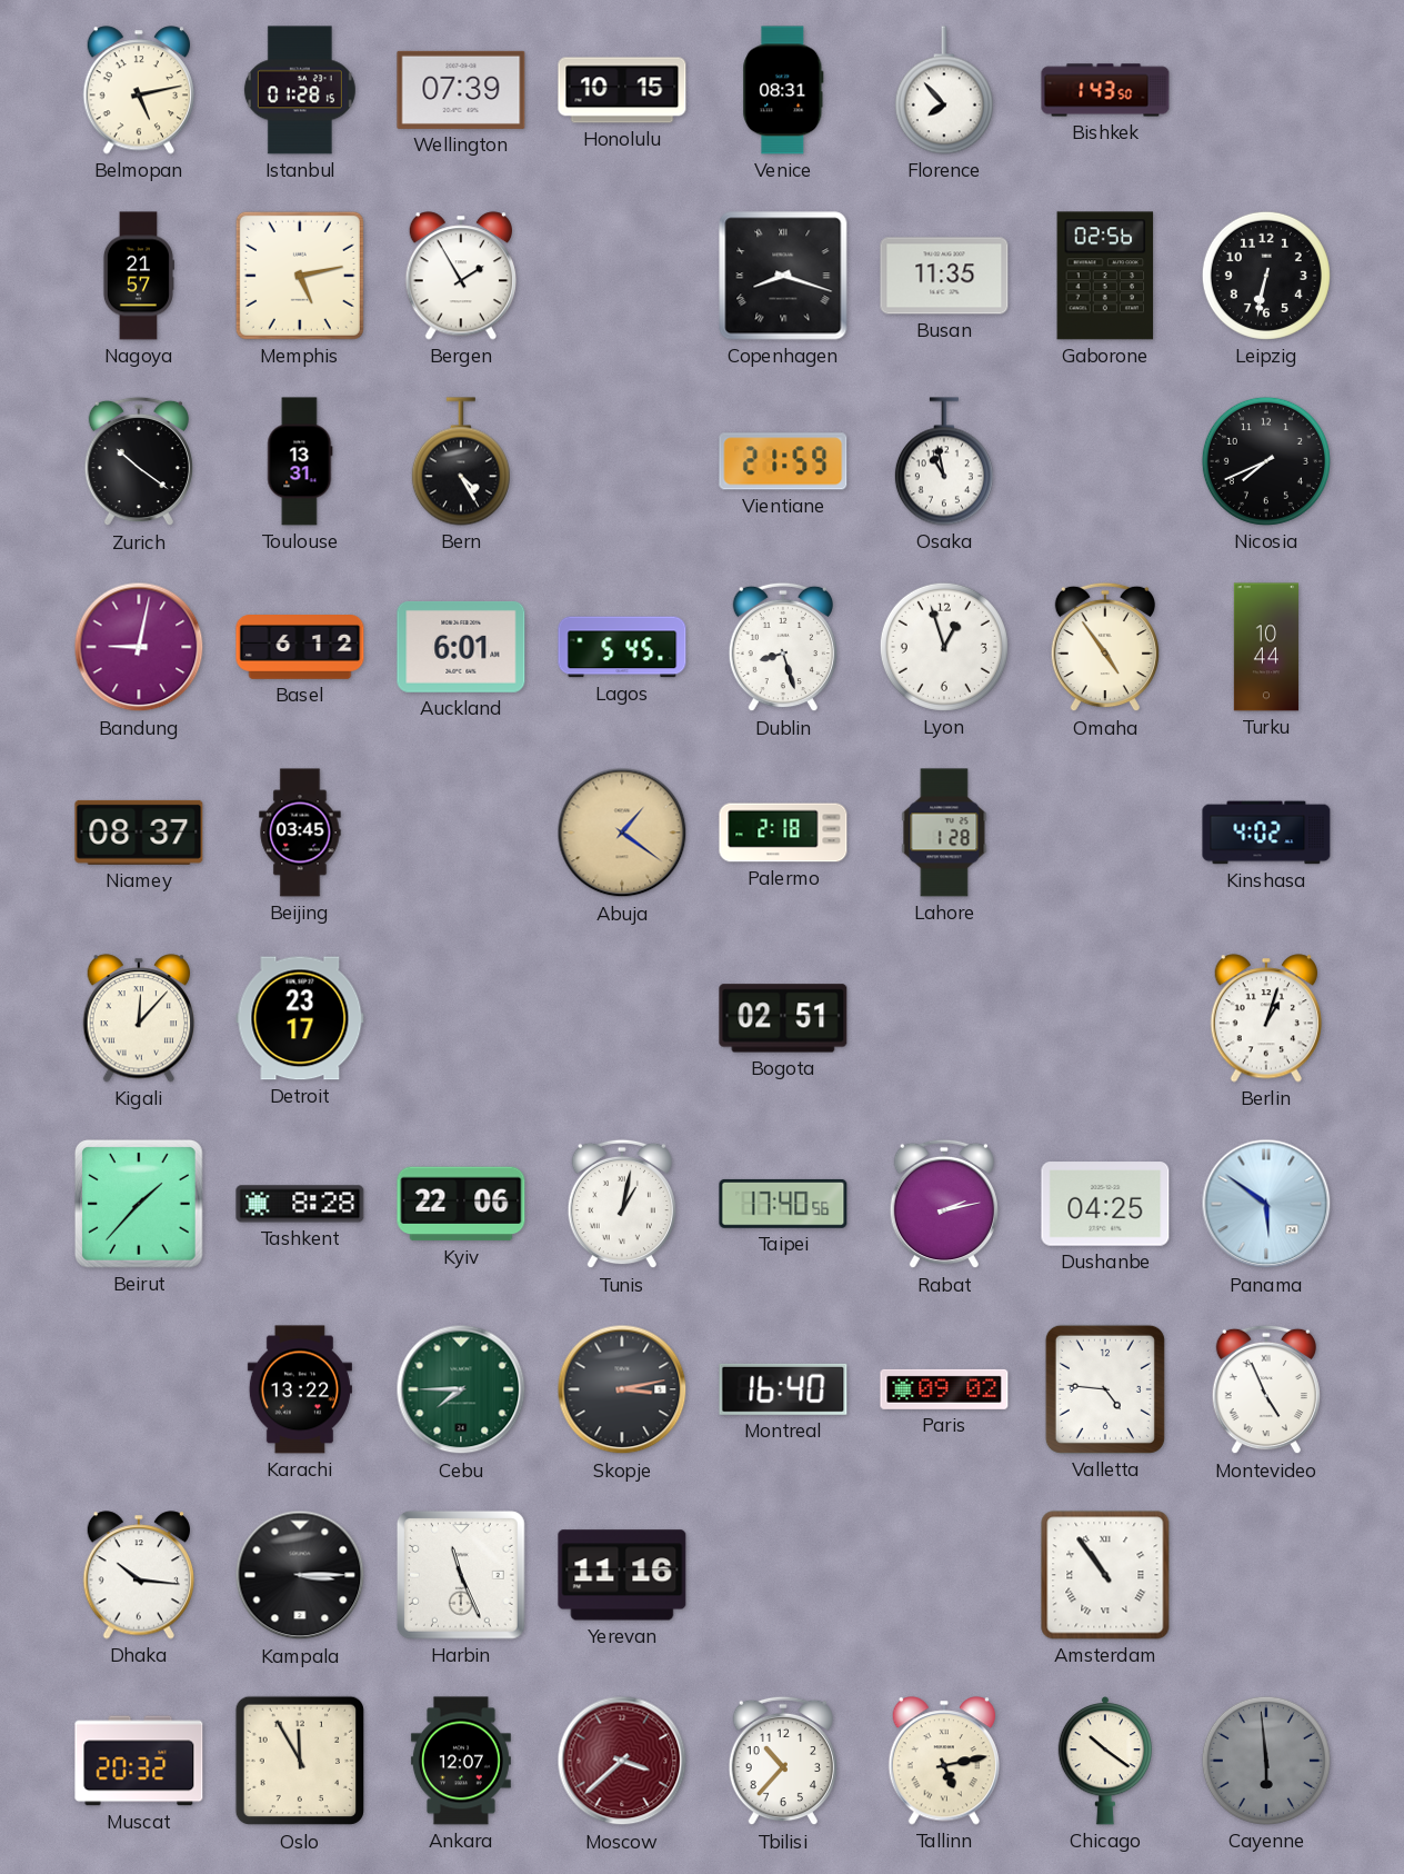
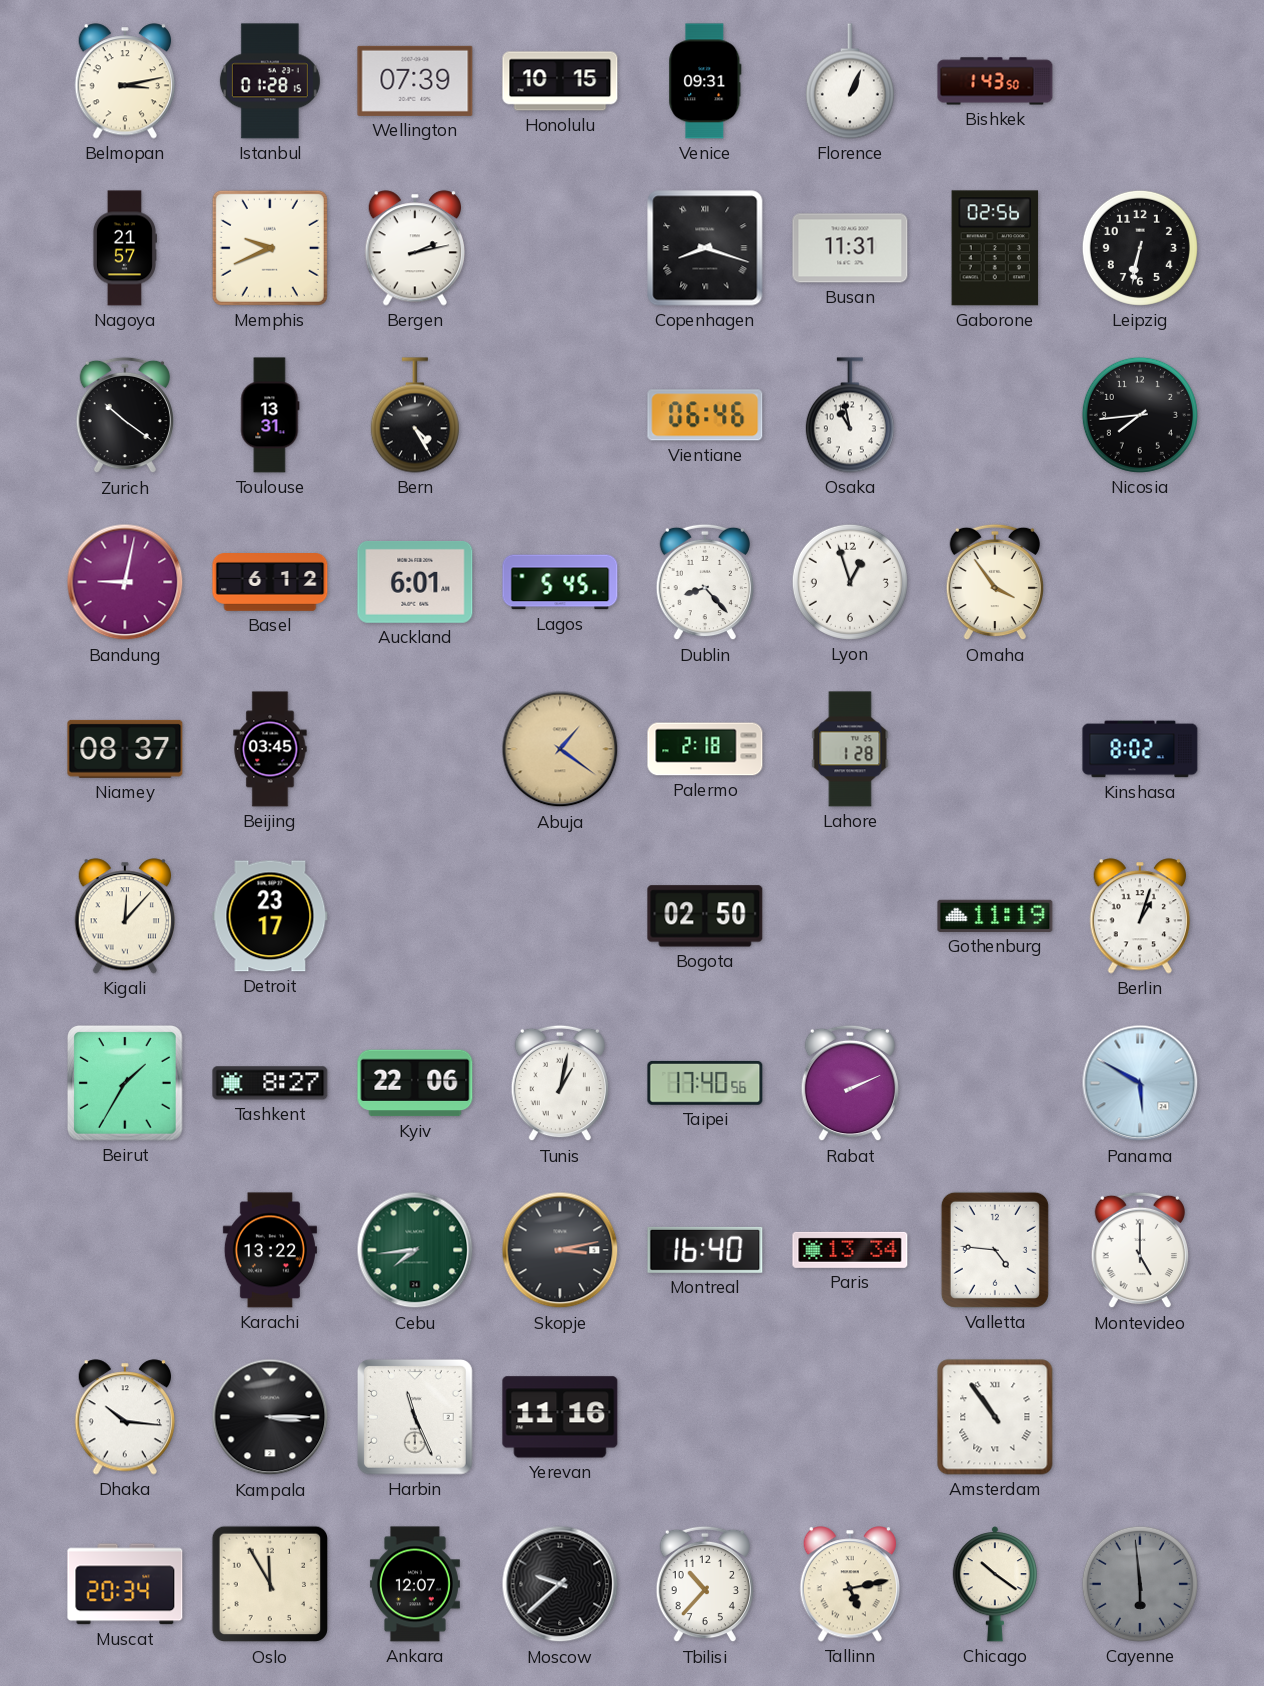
Belmopan: 5:13 -> 3:13
Venice: 08:31 -> 09:31
Florence: 7:53 -> 1:04
Memphis: 5:13 -> 9:41
Bergen: 1:55 -> 2:13
Busan: 11:35 -> 11:31
Vientiane: 21:59 -> 06:46
Nicosia: 7:41 -> 7:44
Dublin: 8:27 -> 8:23
Omaha: 4:54 -> 3:54
Turku: 10:44 -> none
Kinshasa: 4:02 -> 8:02
Bogota: 02:51 -> 02:50
Gothenburg: none -> 11:19
Beirut: 1:37 -> 1:35
Tashkent: 8:28 -> 8:27
Rabat: 2:13 -> 2:11
Dushanbe: 04:25 -> none
Panama: 5:51 -> 5:50
Cebu: 7:45 -> 7:44
Paris: 09:02 -> 13:34
Montevideo: 4:56 -> 5:00
Muscat: 20:32 -> 20:34
Moscow: 3:38 -> 9:38
Moscow dial: burgundy -> black
